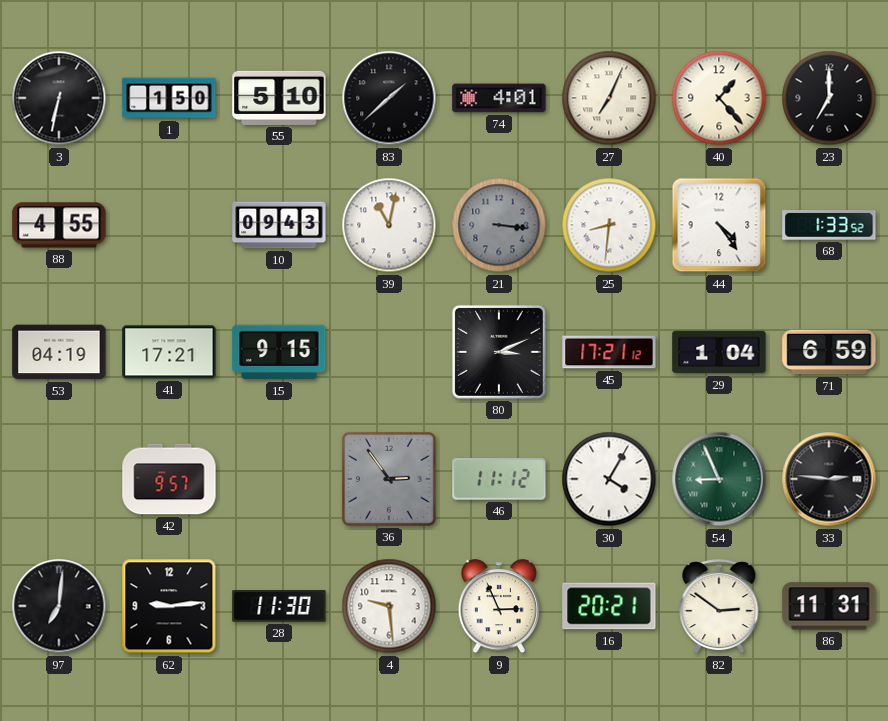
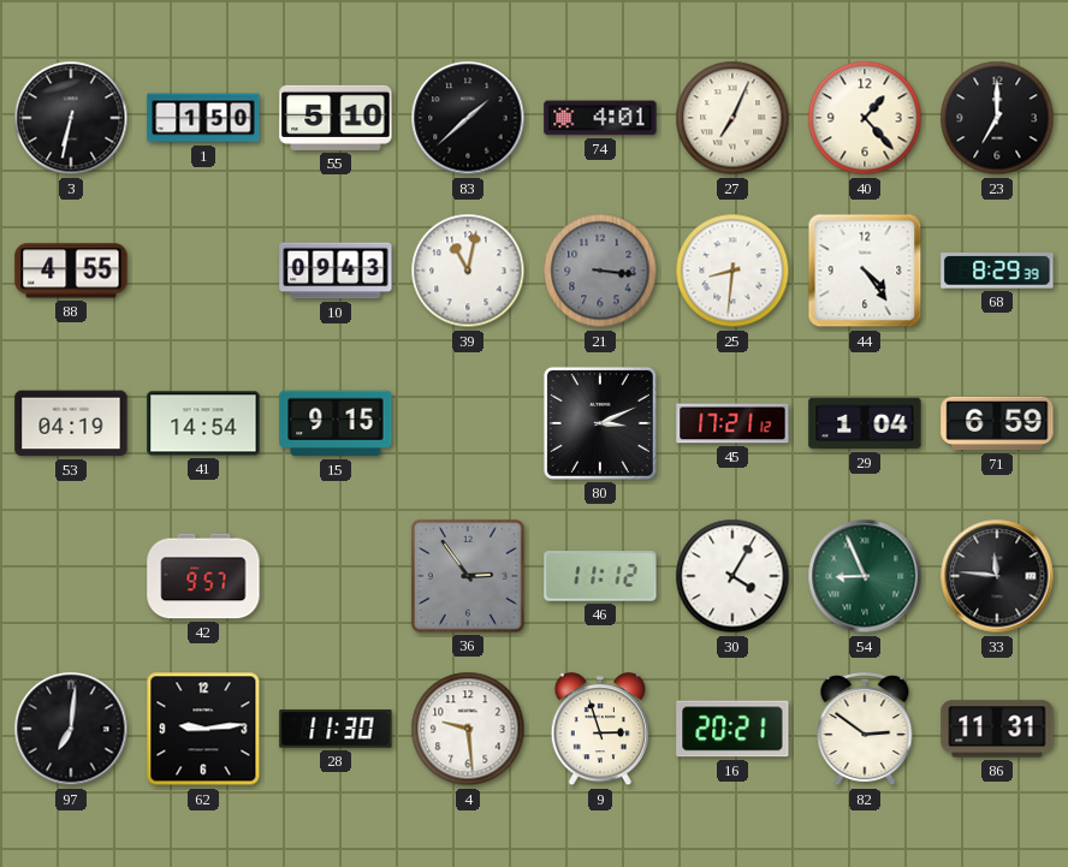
68: 1:33 -> 8:29
41: 17:21 -> 14:54
33: 2:46 -> 11:46
9: 2:56 -> 2:57
